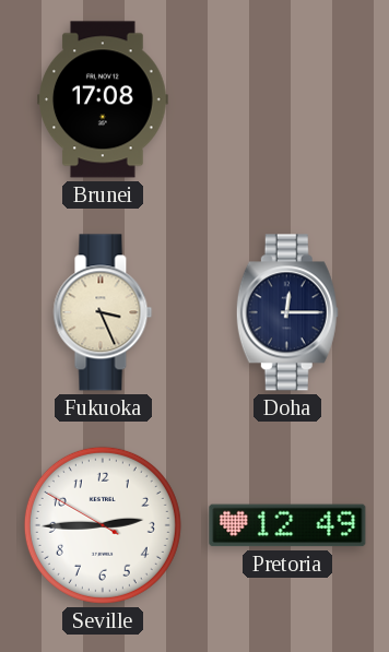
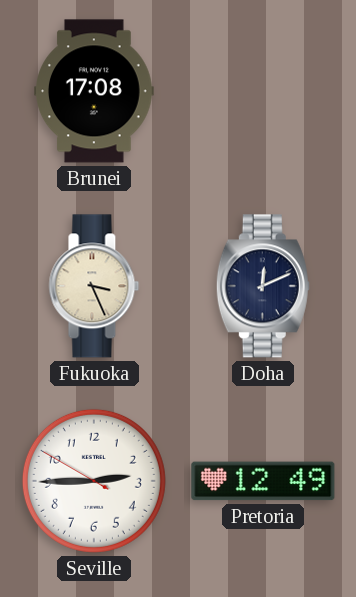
Doha: 12:15 -> 12:11
